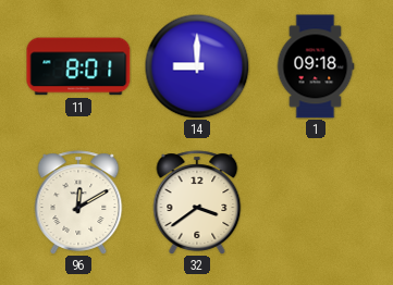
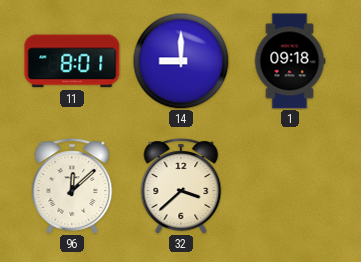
96: 12:10 -> 12:08
32: 3:39 -> 3:38
